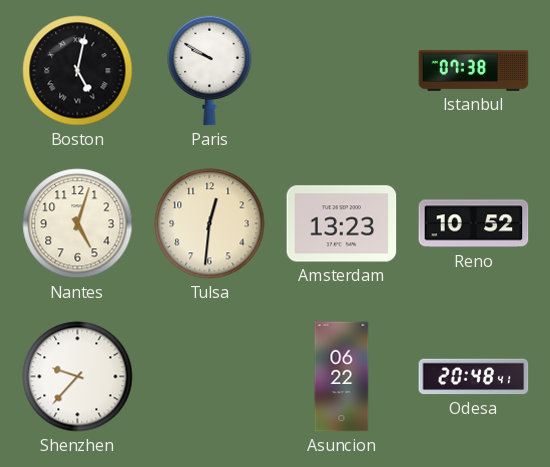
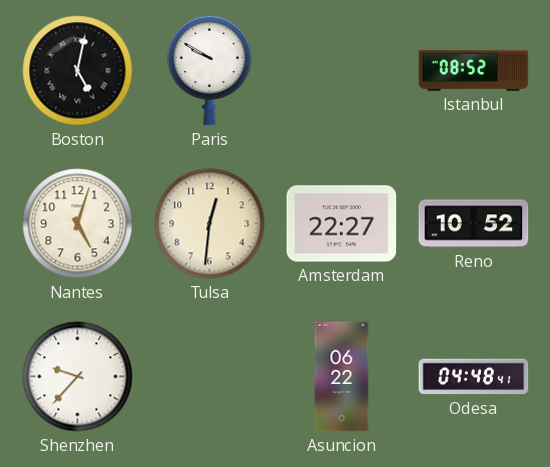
Istanbul: 07:38 -> 08:52
Amsterdam: 13:23 -> 22:27
Odesa: 20:48 -> 04:48
